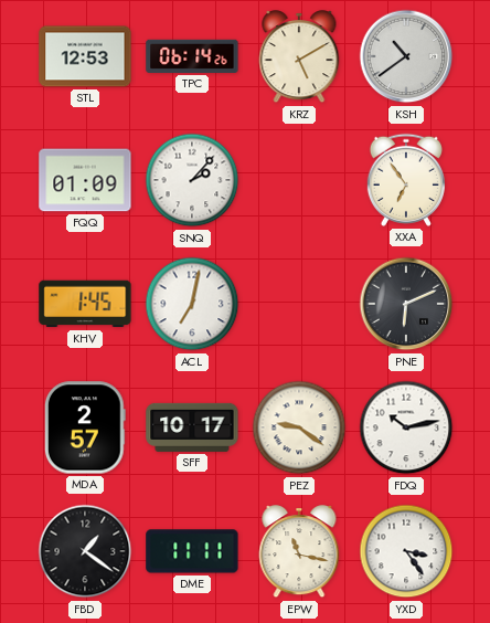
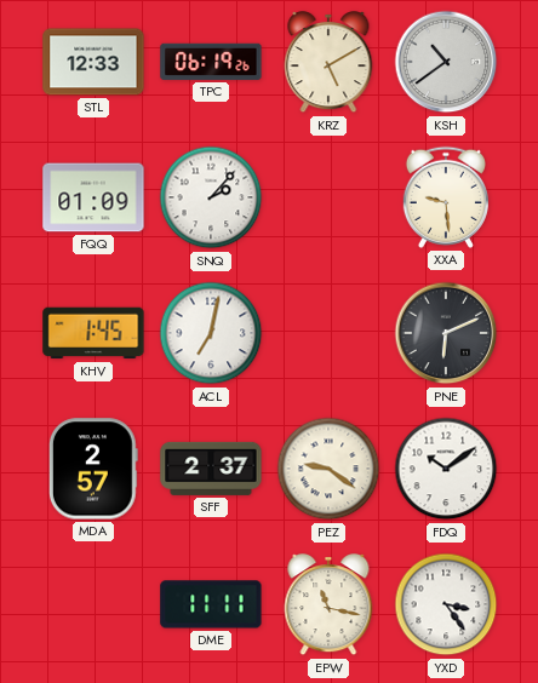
STL: 12:53 -> 12:33
TPC: 06:14 -> 06:19
XXA: 6:54 -> 9:29
SFF: 10:17 -> 2:37
FDQ: 10:13 -> 10:09
FBD: 1:21 -> none
